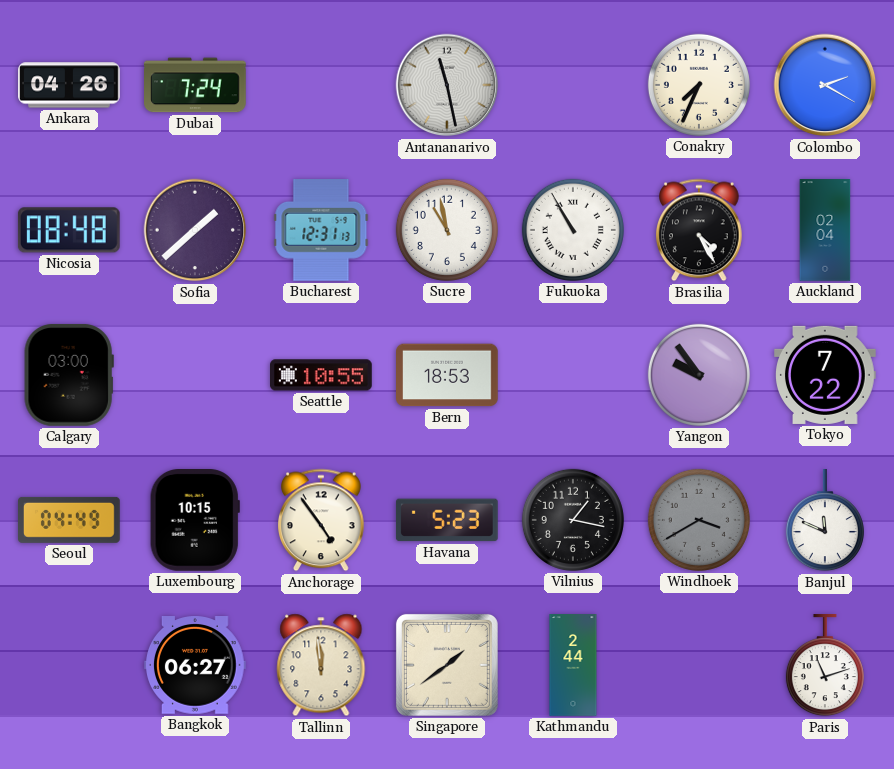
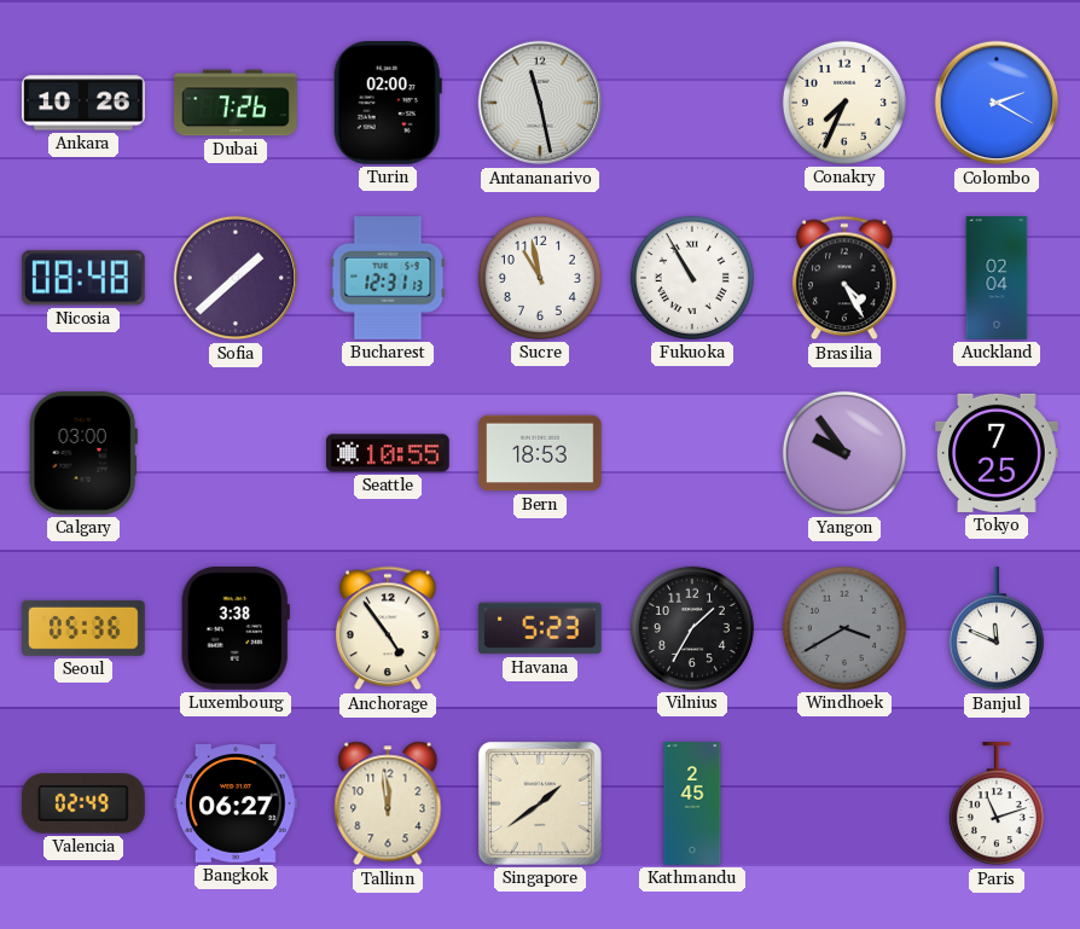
Ankara: 04:26 -> 10:26
Dubai: 7:24 -> 7:26
Turin: none -> 02:00
Tokyo: 7:22 -> 7:25
Seoul: 04:49 -> 05:36
Luxembourg: 10:15 -> 3:38
Vilnius: 1:17 -> 1:35
Valencia: none -> 02:49
Kathmandu: 2:44 -> 2:45
